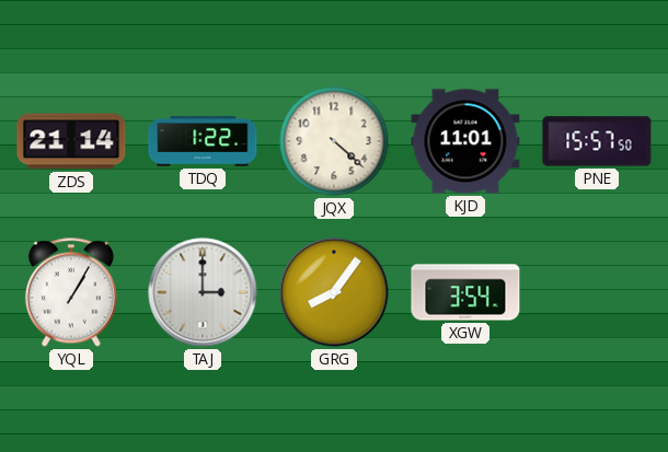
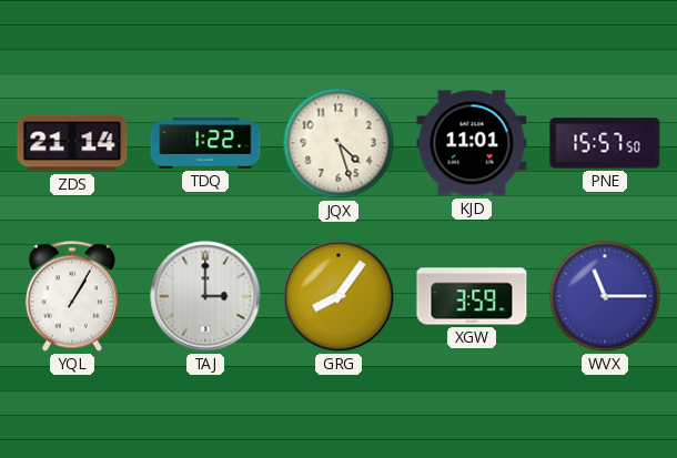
JQX: 4:22 -> 4:27
XGW: 3:54 -> 3:59
WVX: none -> 11:15
